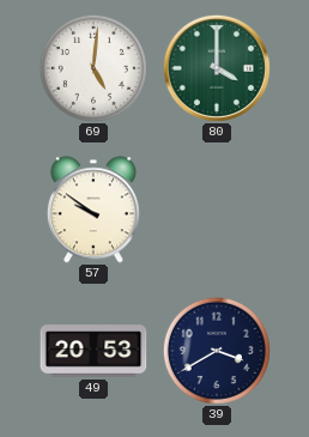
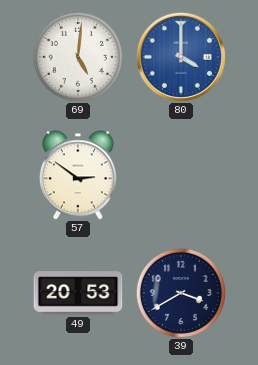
80 dial: green -> blue
57: 9:51 -> 2:51
